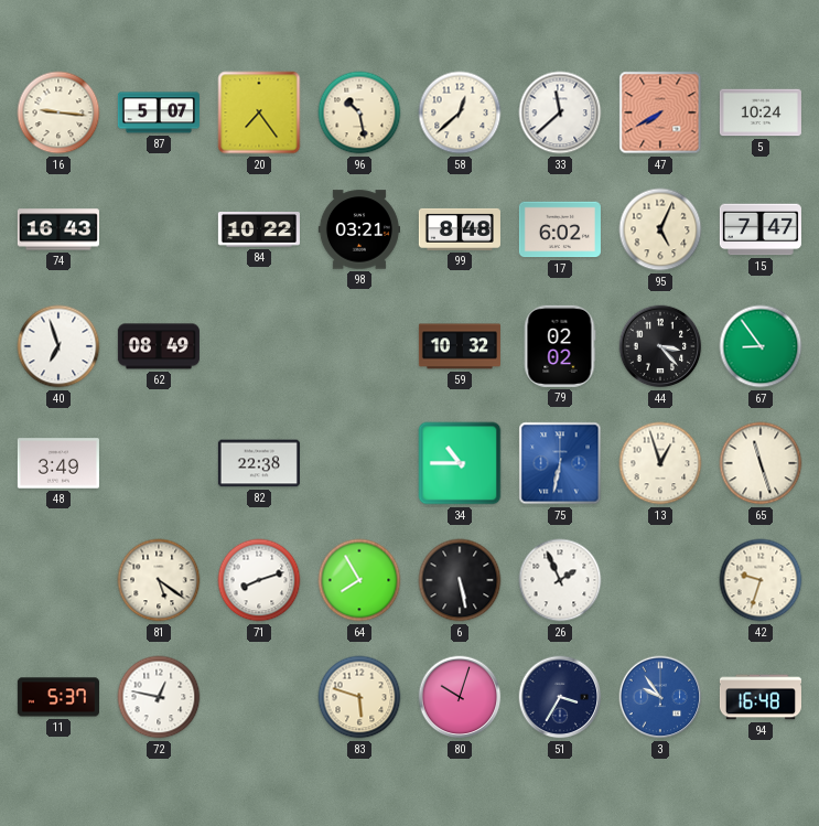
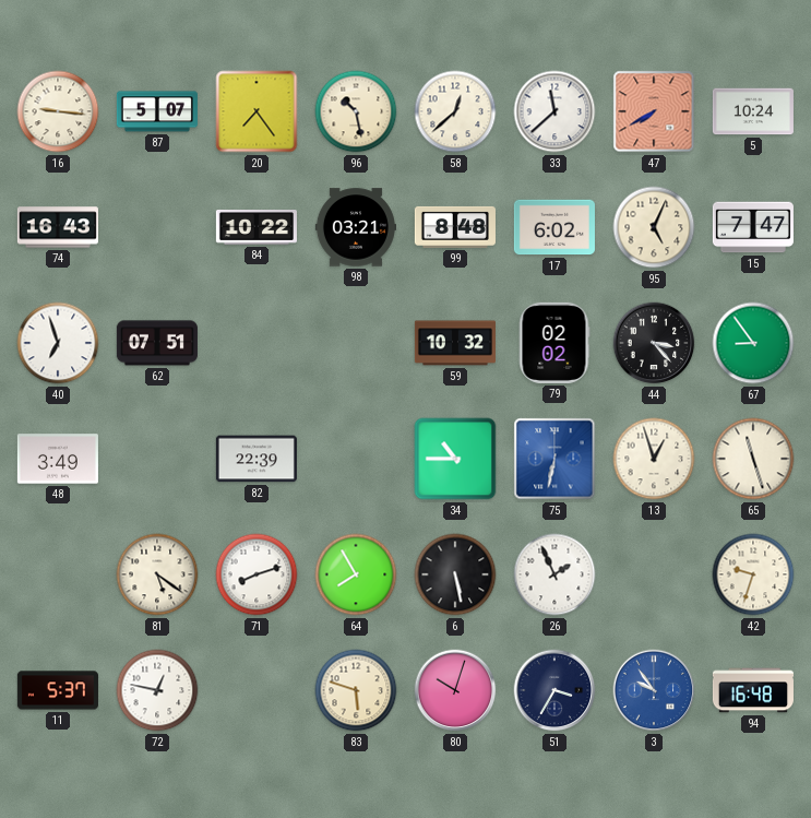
62: 08:49 -> 07:51
82: 22:38 -> 22:39
